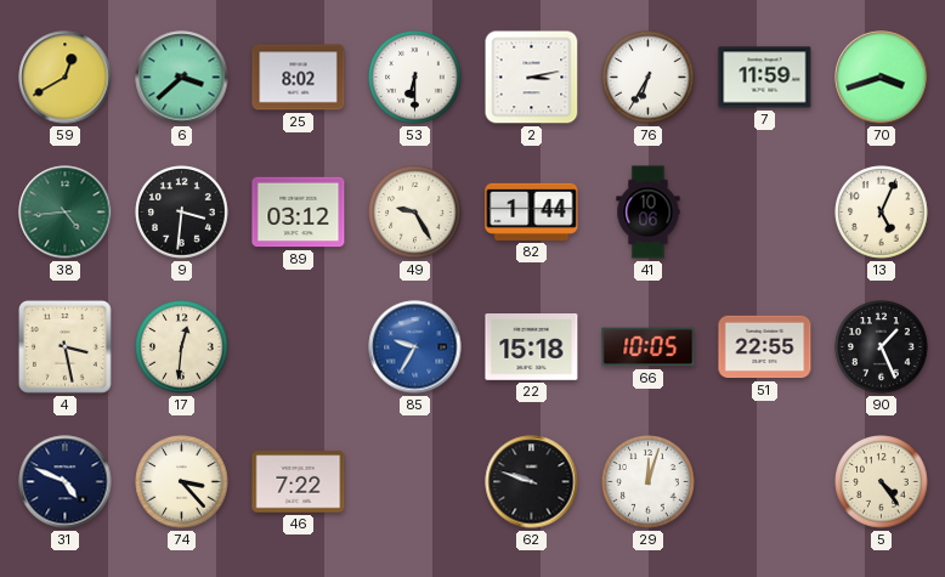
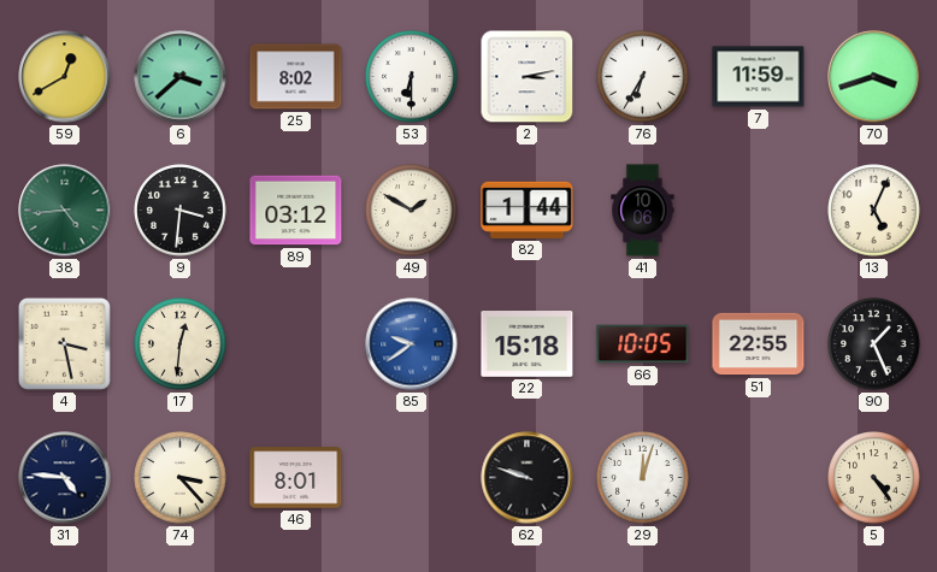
49: 9:25 -> 1:50
85: 9:35 -> 9:39
31: 4:49 -> 4:46
46: 7:22 -> 8:01
